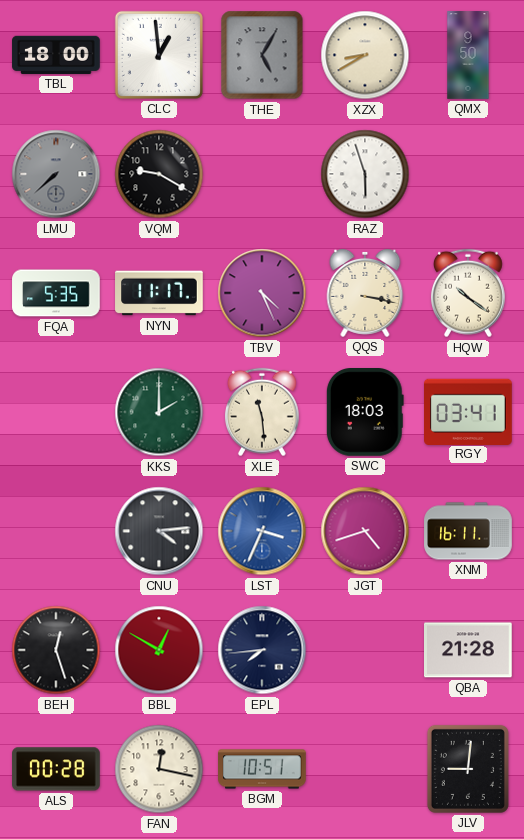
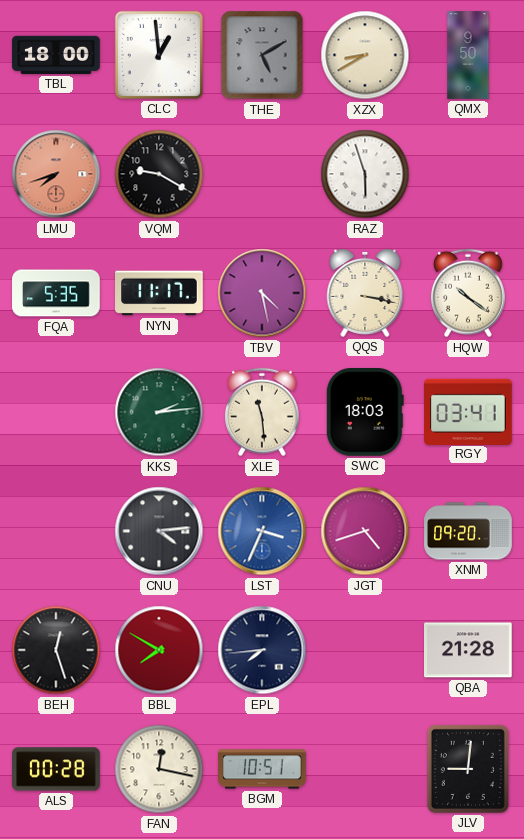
THE: 5:05 -> 5:10
LMU: 7:38 -> 7:42
LMU dial: grey -> salmon
TBV: 4:26 -> 4:28
KKS: 2:00 -> 2:14
XNM: 16:11 -> 09:20
BBL: 12:50 -> 7:50
